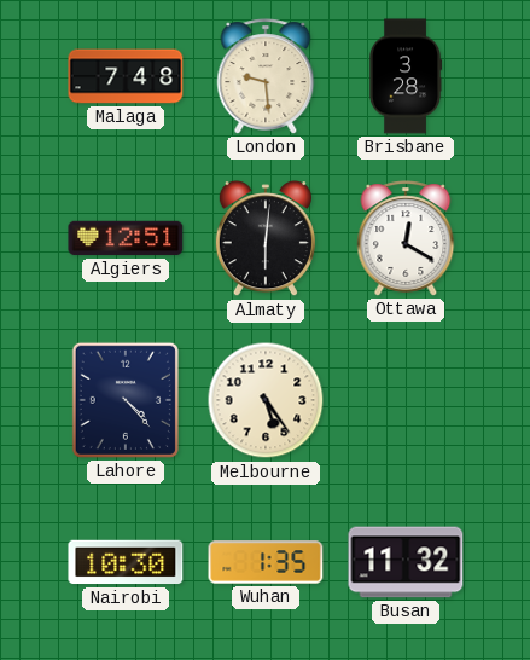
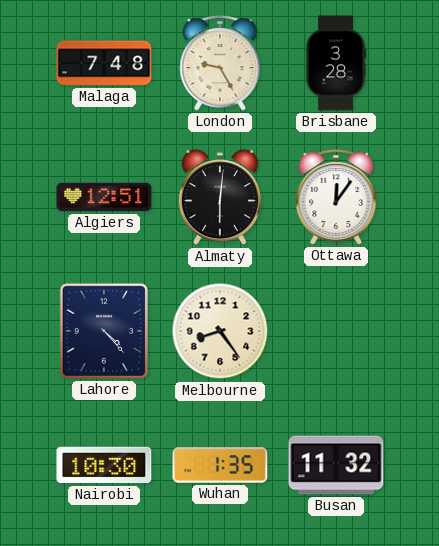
London: 9:29 -> 9:25
Ottawa: 12:20 -> 12:06
Melbourne: 5:24 -> 8:24
